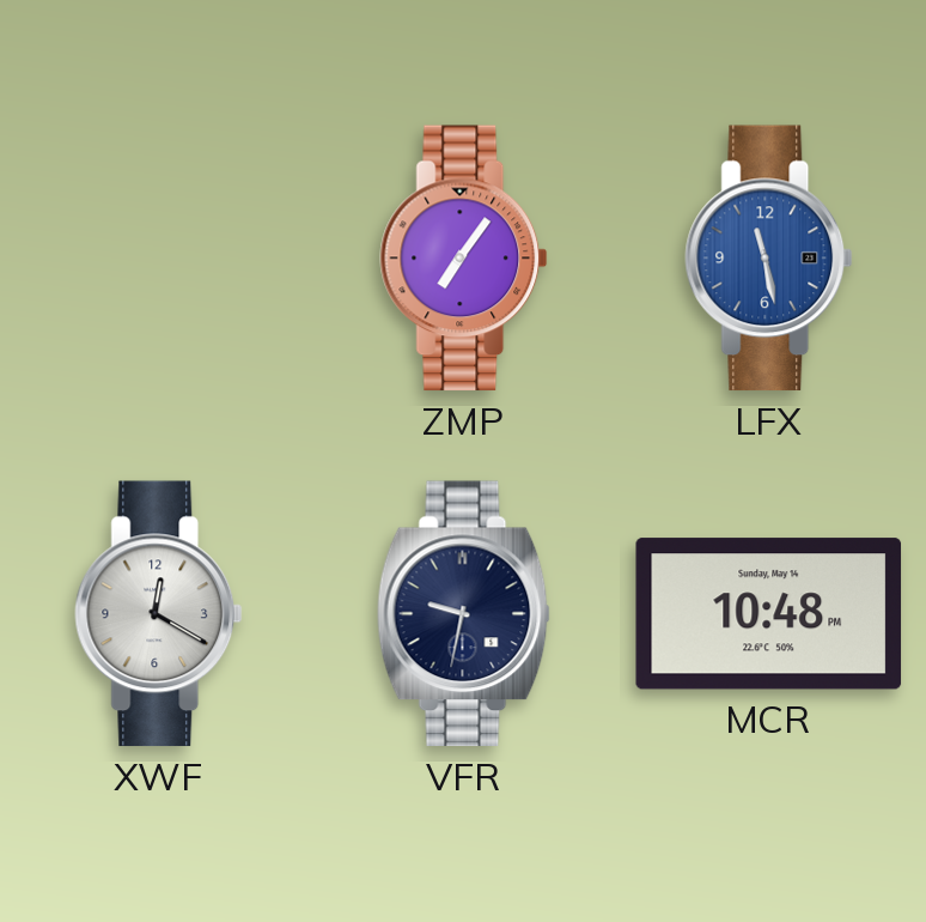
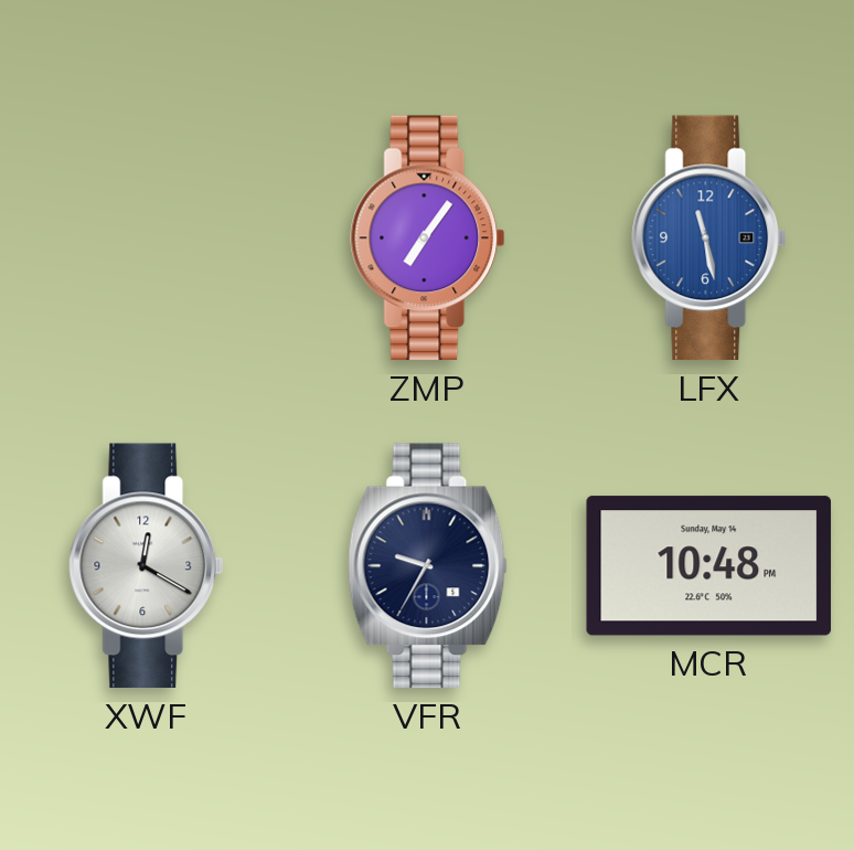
VFR: 9:32 -> 9:35
